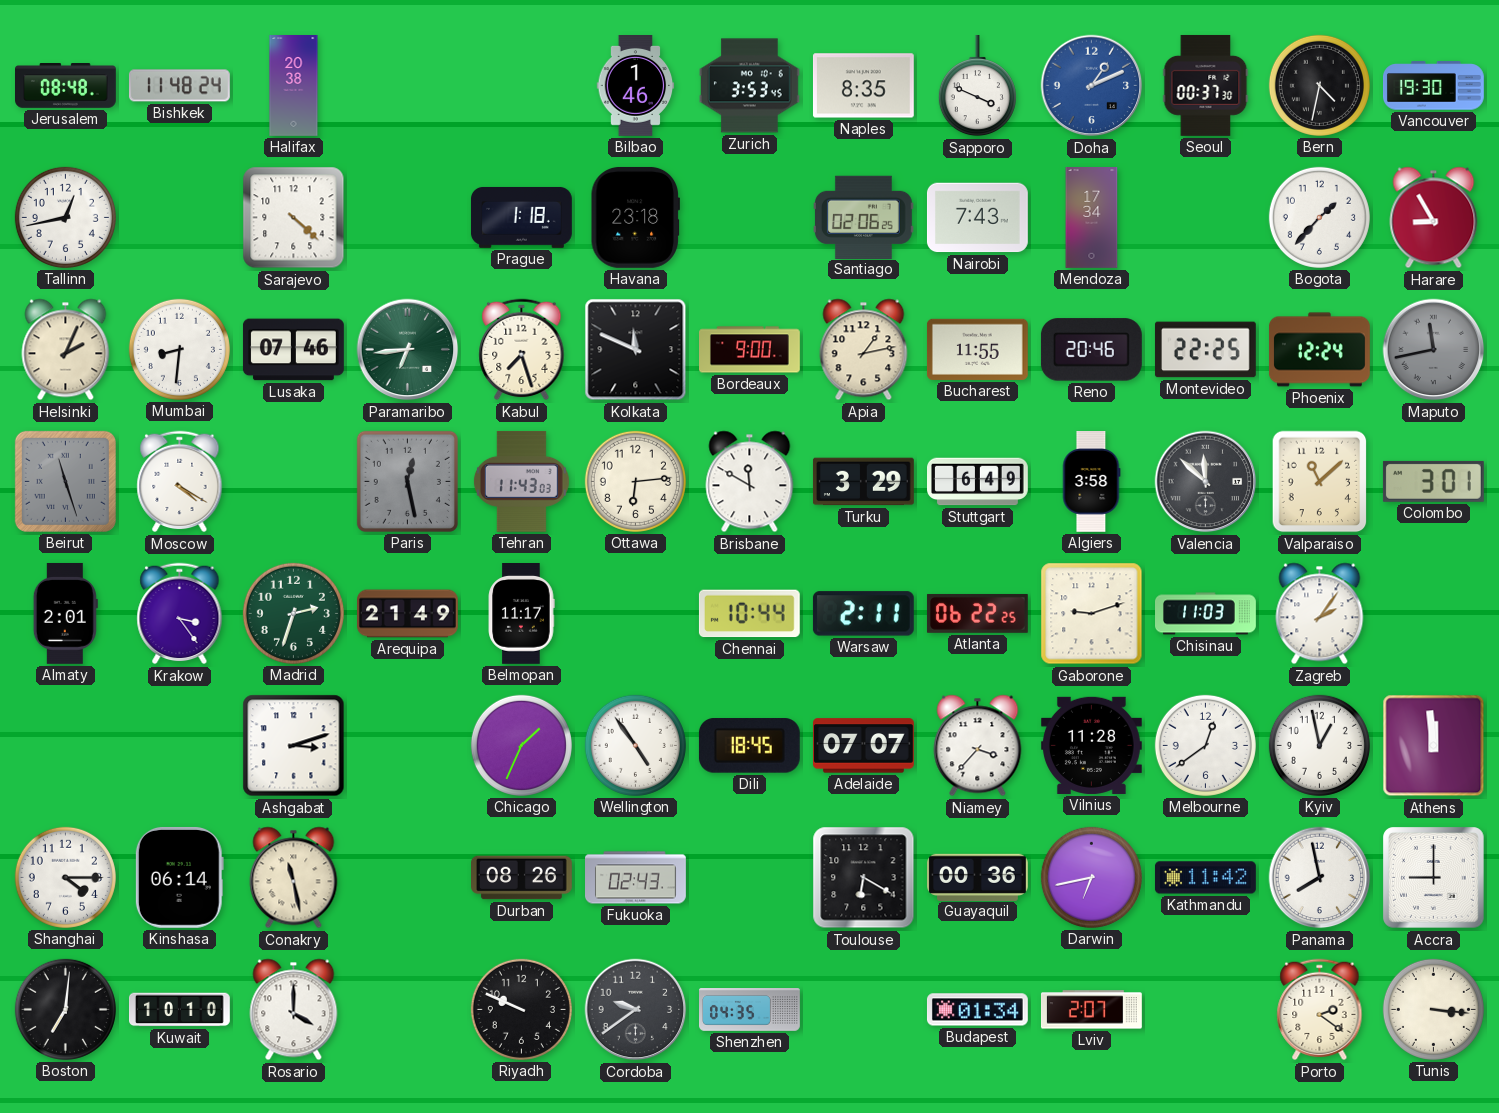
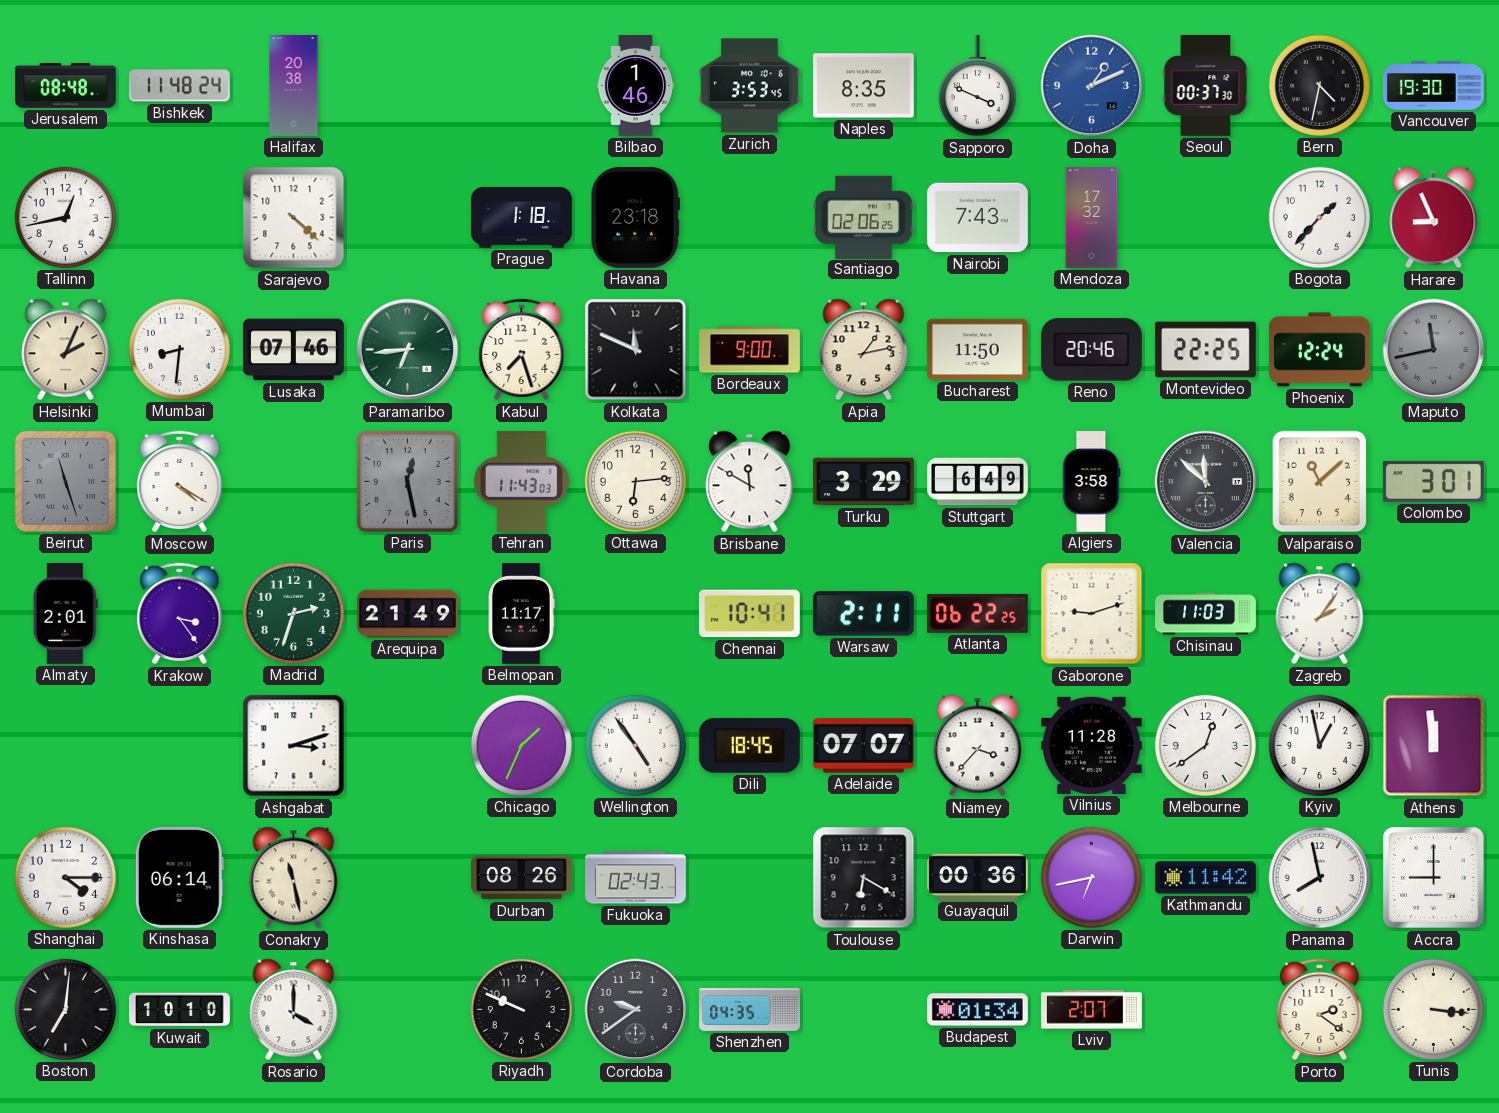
Mendoza: 17:34 -> 17:32
Harare: 8:55 -> 8:56
Bucharest: 11:55 -> 11:50
Chennai: 10:44 -> 10:41
